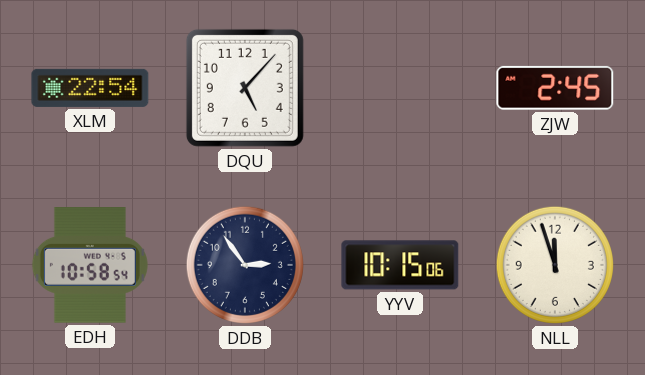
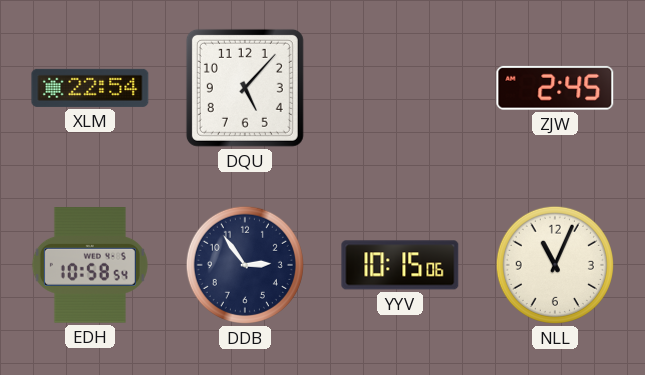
NLL: 11:57 -> 11:04
